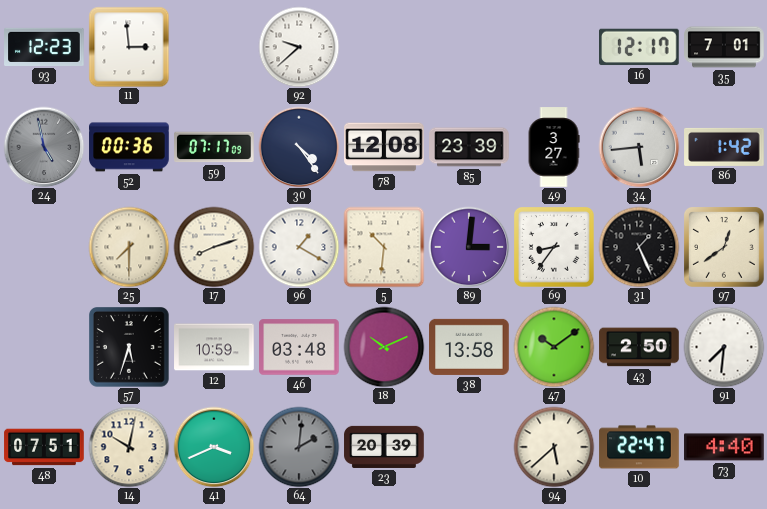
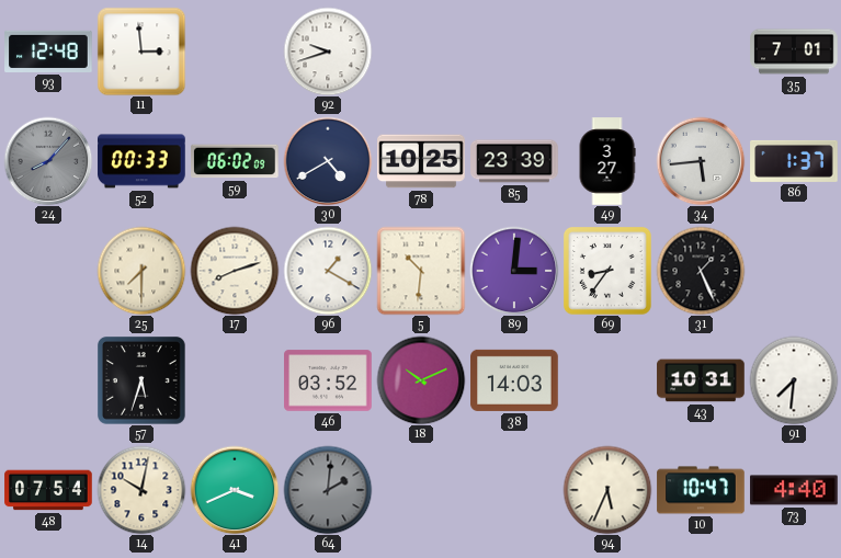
93: 12:23 -> 12:48
92: 9:38 -> 9:42
16: 12:17 -> none
24: 4:58 -> 8:07
52: 00:36 -> 00:33
59: 07:17 -> 06:02
30: 4:24 -> 4:40
78: 12:08 -> 10:25
86: 1:42 -> 1:37
97: 12:39 -> none
12: 10:59 -> none
46: 03:48 -> 03:52
38: 13:58 -> 14:03
47: 10:09 -> none
43: 2:50 -> 10:31
48: 07:51 -> 07:54
23: 20:39 -> none
94: 5:38 -> 5:34
10: 22:47 -> 10:47
